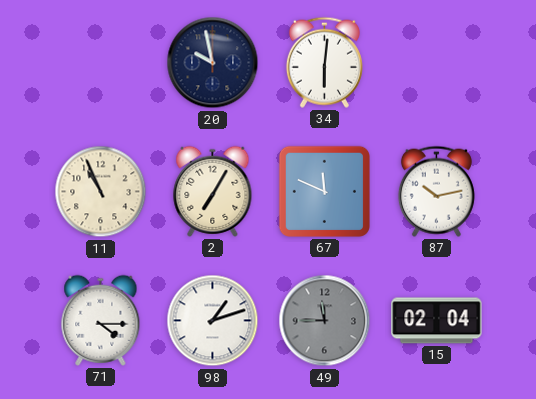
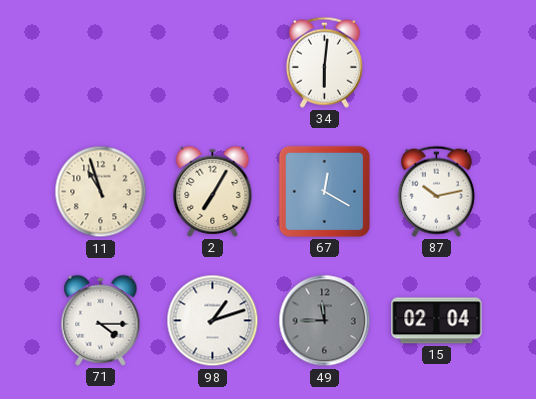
20: 9:58 -> none
11: 10:56 -> 10:57
67: 11:49 -> 12:20
